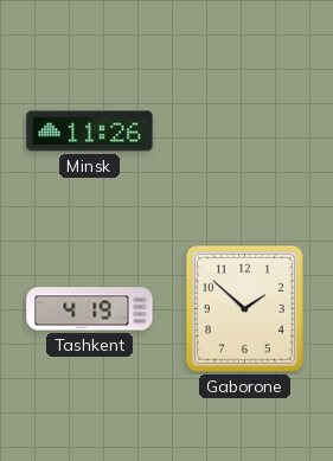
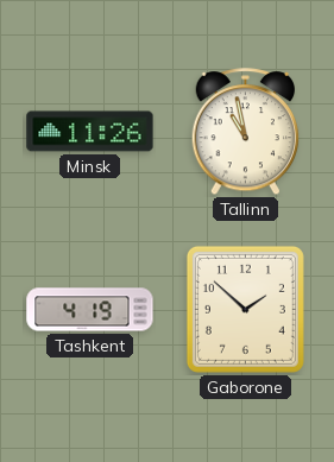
Tallinn: none -> 10:58
